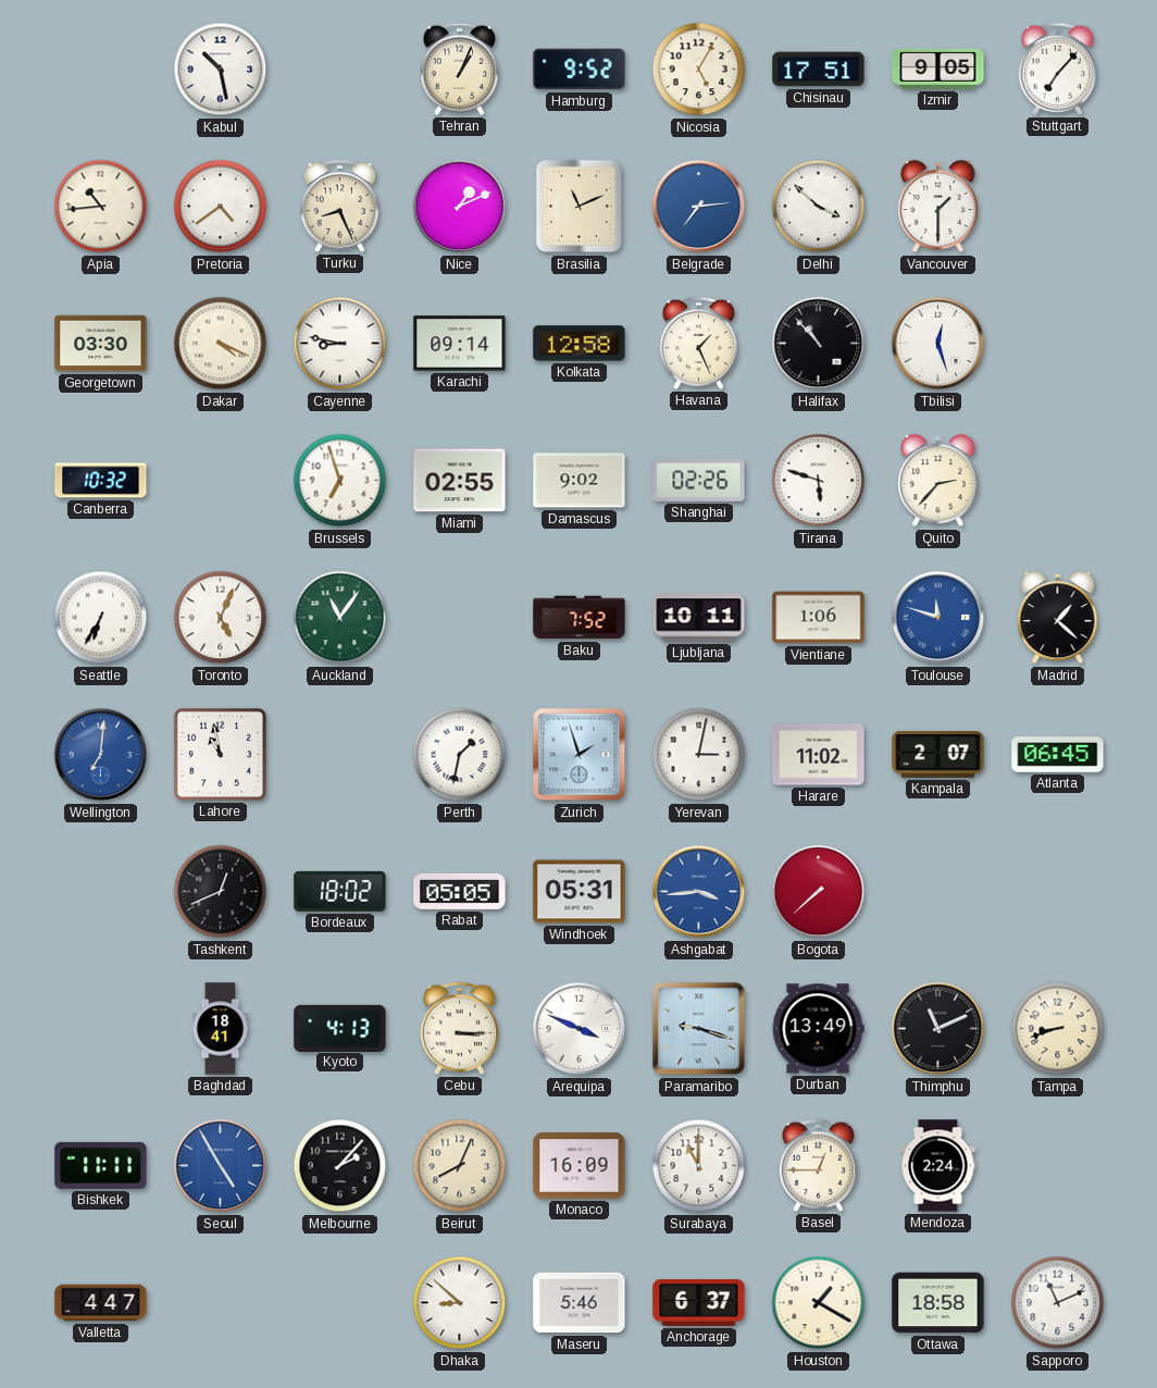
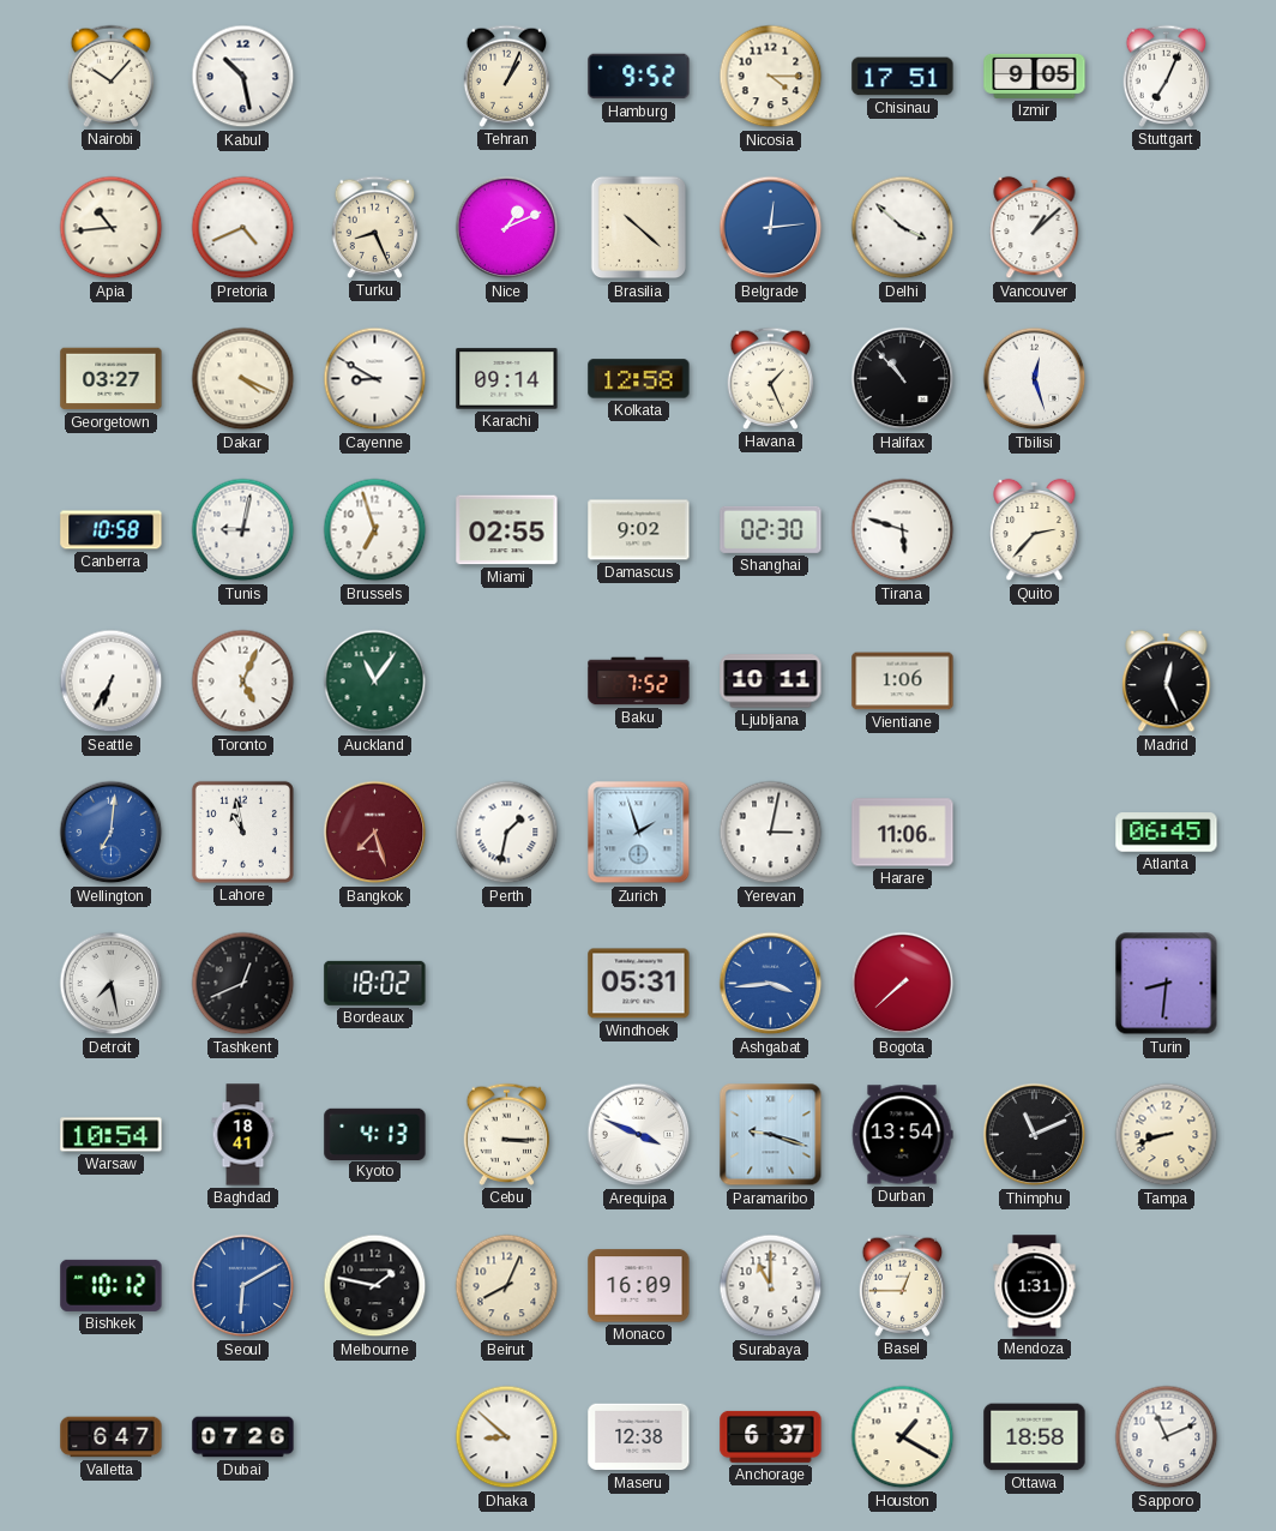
Nairobi: none -> 10:07
Nicosia: 5:05 -> 4:15
Stuttgart: 7:07 -> 7:04
Pretoria: 4:39 -> 4:41
Brasilia: 11:11 -> 10:22
Belgrade: 7:14 -> 12:14
Vancouver: 1:30 -> 1:08
Georgetown: 03:30 -> 03:27
Cayenne: 8:47 -> 8:50
Canberra: 10:32 -> 10:58
Tunis: none -> 9:02
Shanghai: 02:26 -> 02:30
Toulouse: 11:48 -> none
Madrid: 1:22 -> 12:26
Bangkok: none -> 7:27
Harare: 11:02 -> 11:06
Kampala: 2:07 -> none
Detroit: none -> 7:28
Rabat: 05:05 -> none
Turin: none -> 8:31
Warsaw: none -> 10:54
Durban: 13:49 -> 13:54
Bishkek: 11:11 -> 10:12
Seoul: 4:55 -> 6:10
Melbourne: 2:07 -> 1:47
Mendoza: 2:24 -> 1:31
Valletta: 4:47 -> 6:47
Dubai: none -> 07:26
Maseru: 5:46 -> 12:38
